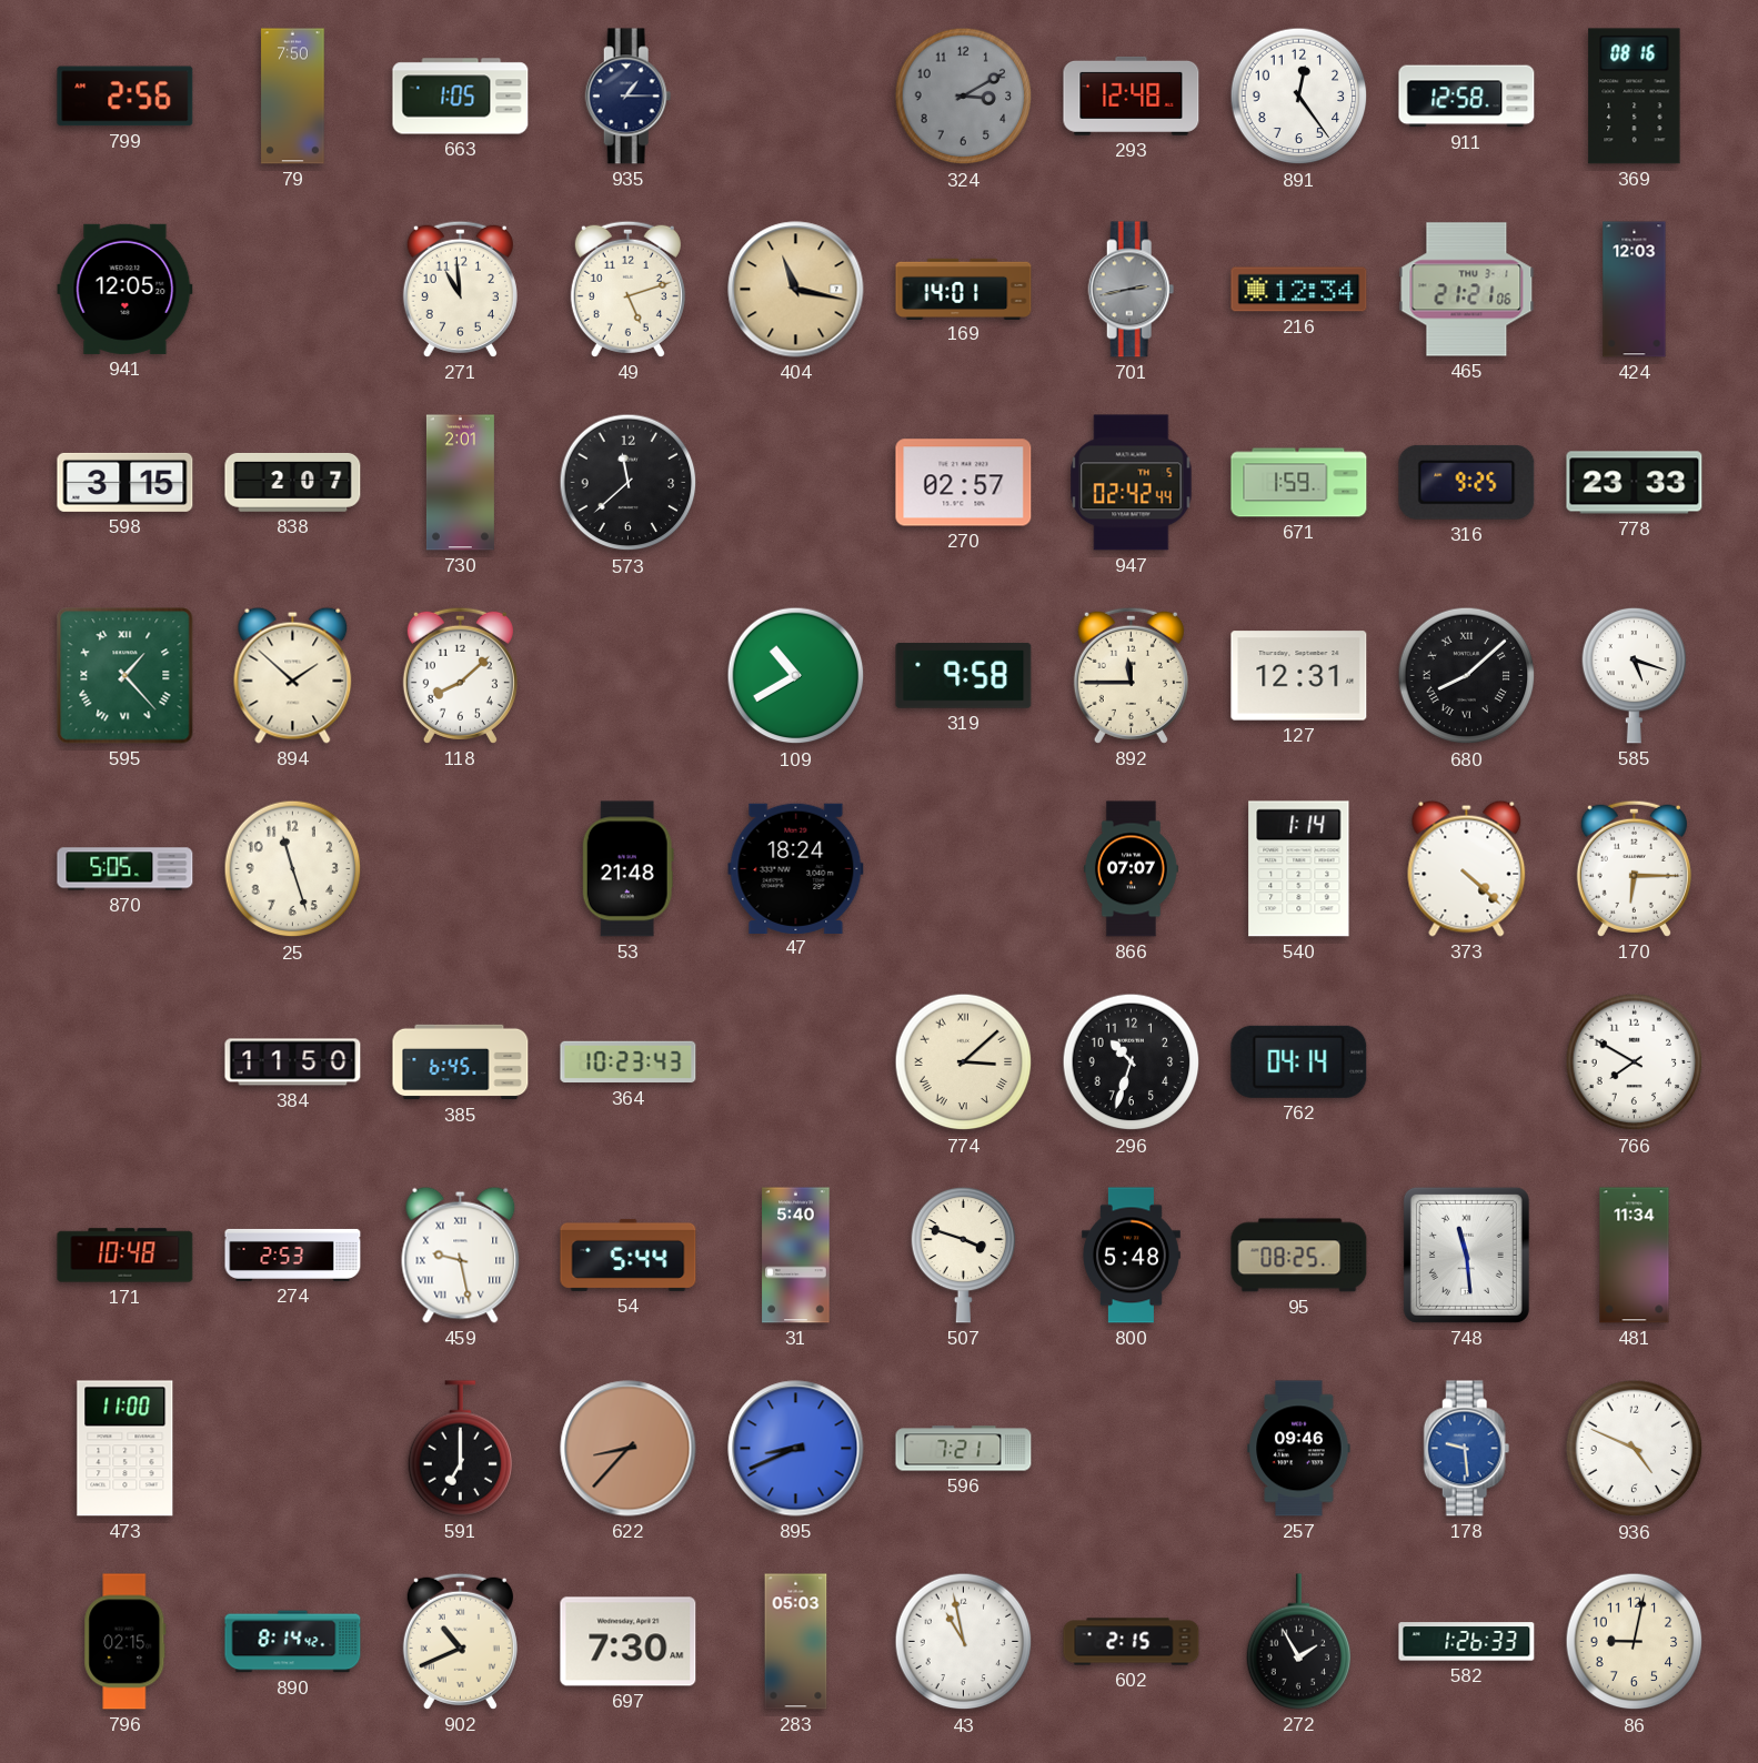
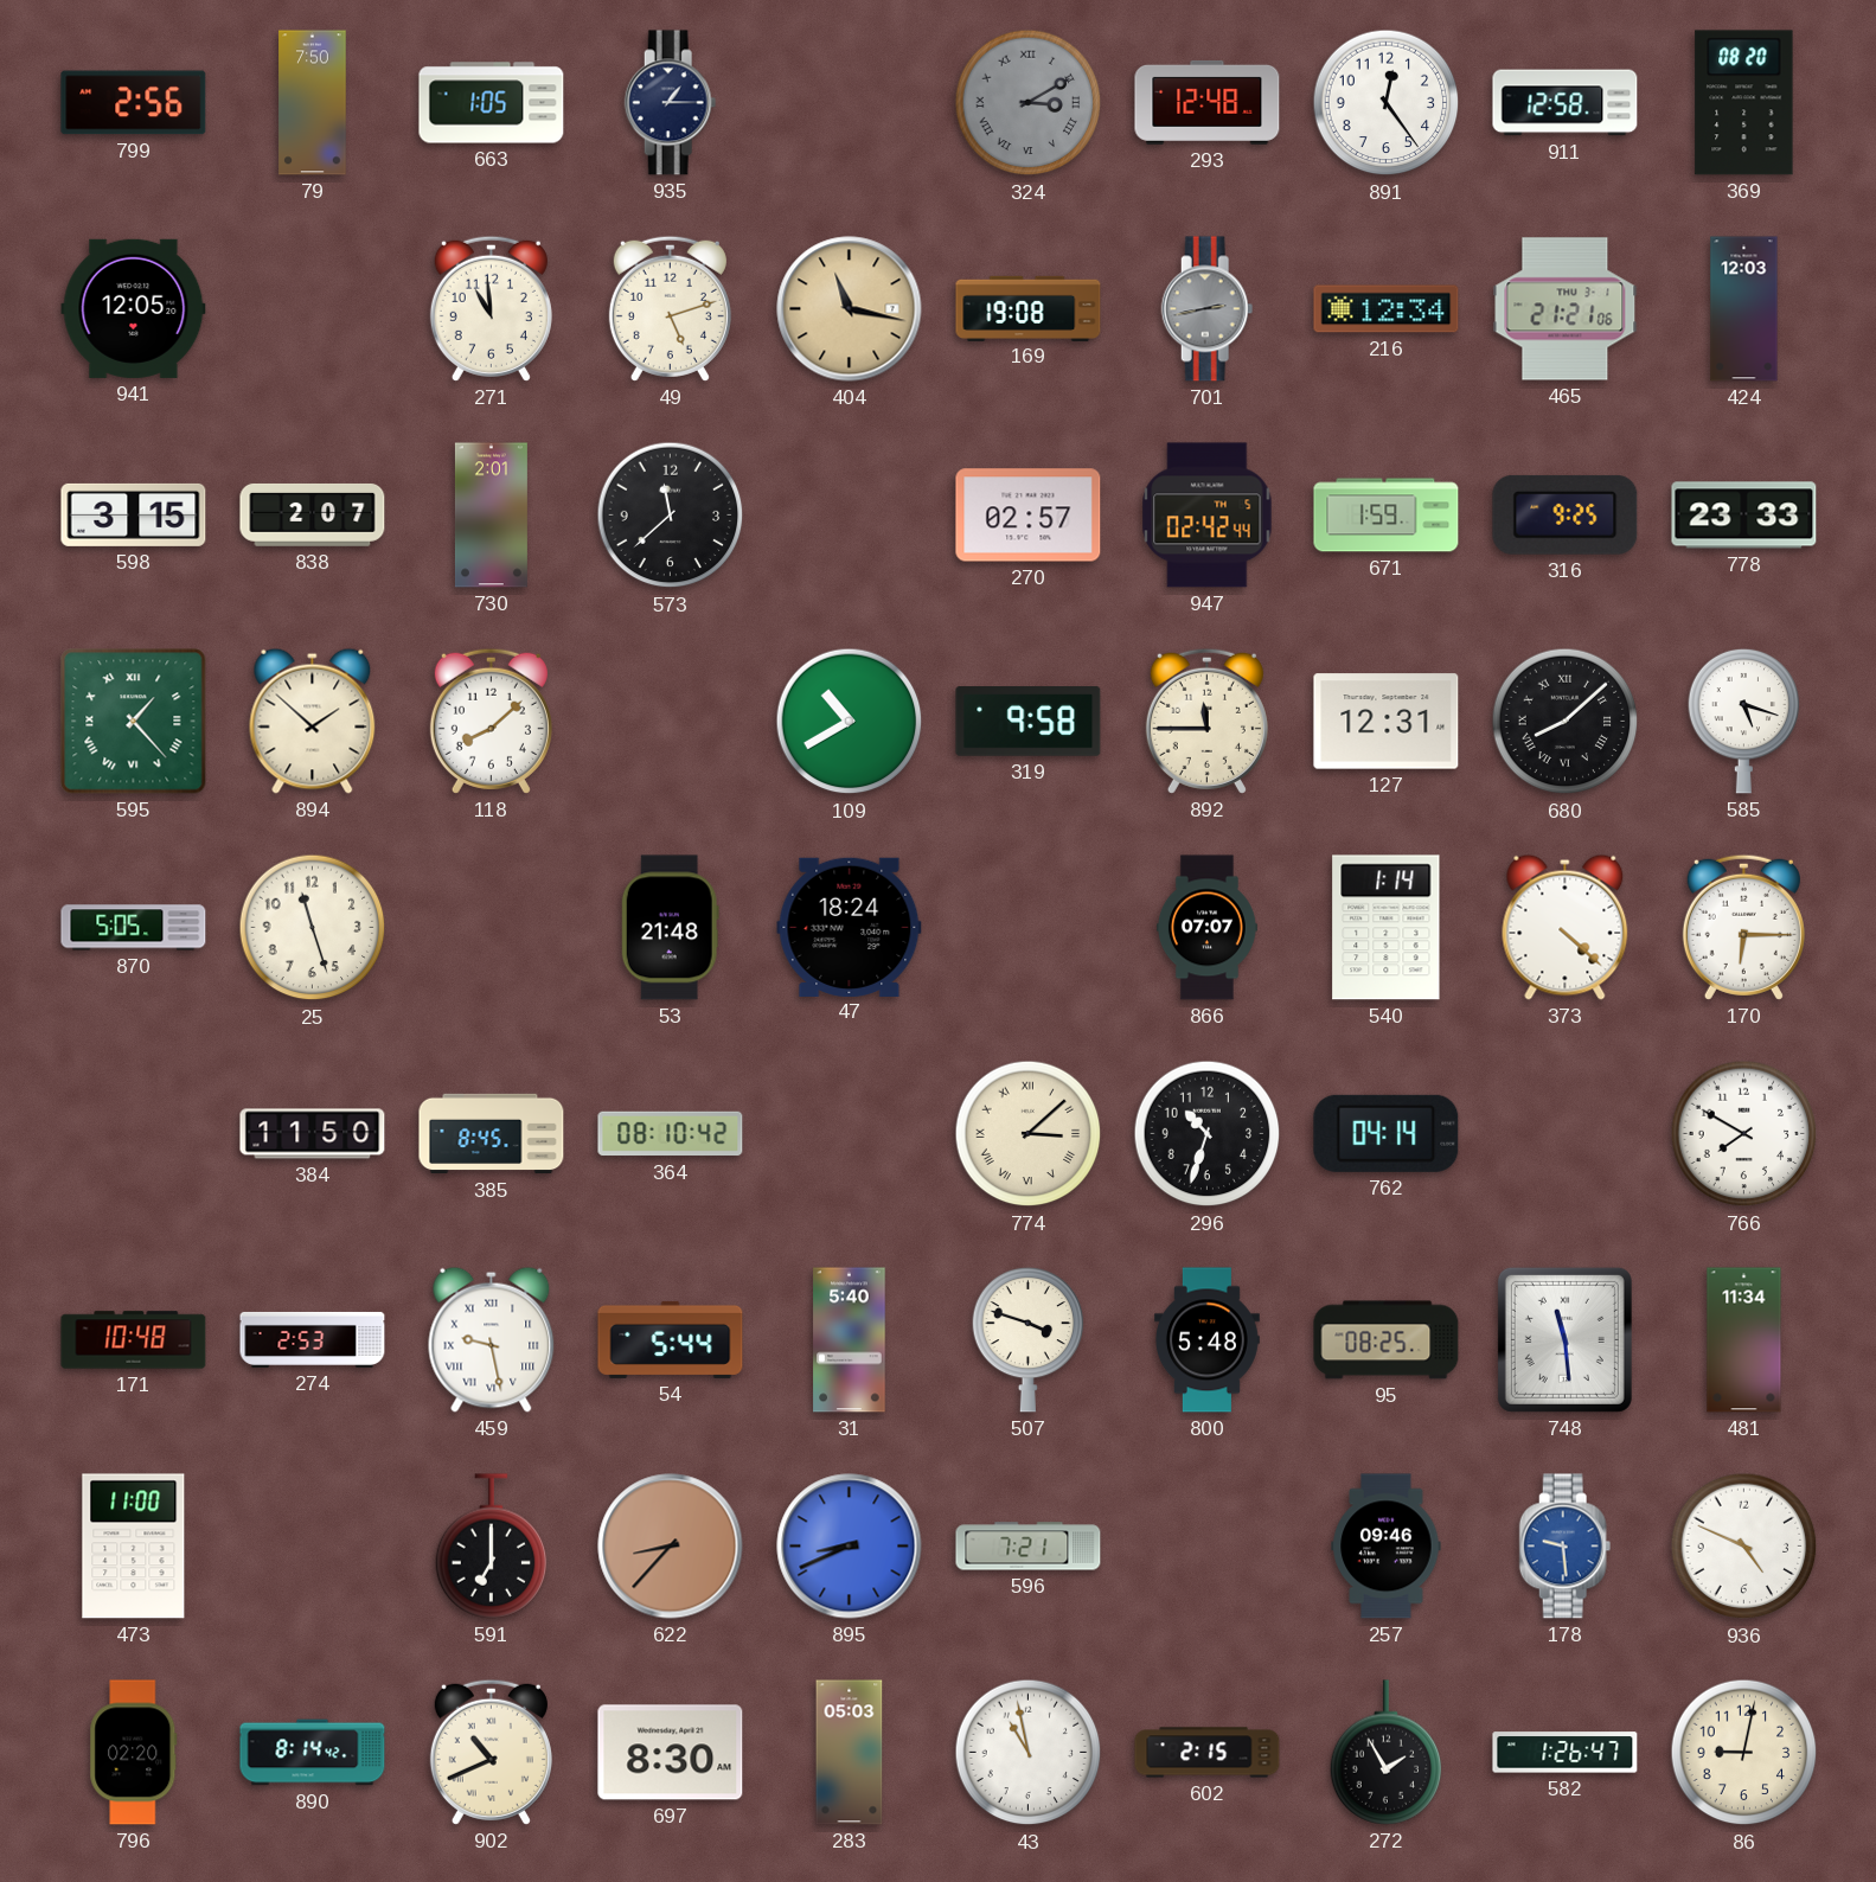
324 numerals: Arabic -> Roman
369: 08:16 -> 08:20
169: 14:01 -> 19:08
385: 6:45 -> 8:45
364: 10:23 -> 08:10
796: 02:15 -> 02:20
697: 7:30 -> 8:30
582: 1:26:33 -> 1:26:47
